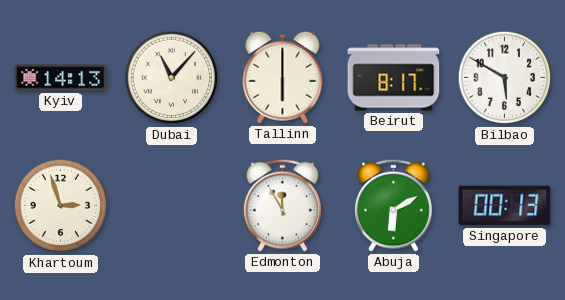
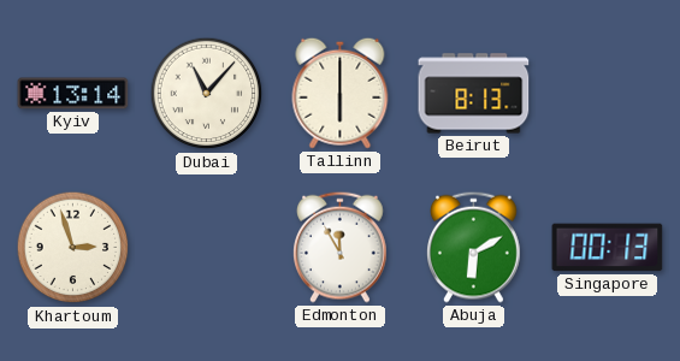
Kyiv: 14:13 -> 13:14
Beirut: 8:17 -> 8:13
Bilbao: 5:50 -> none
